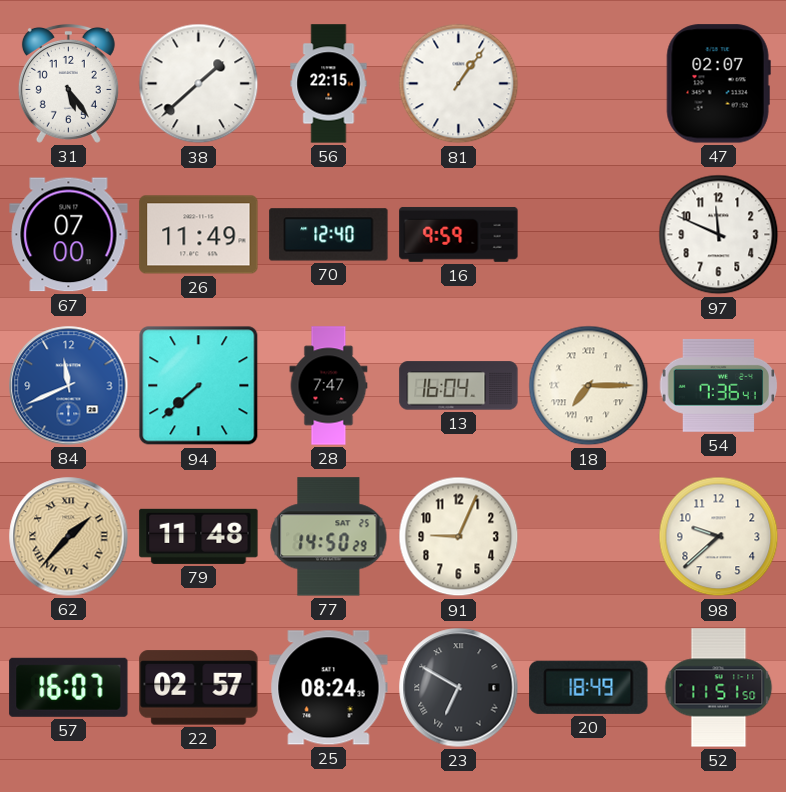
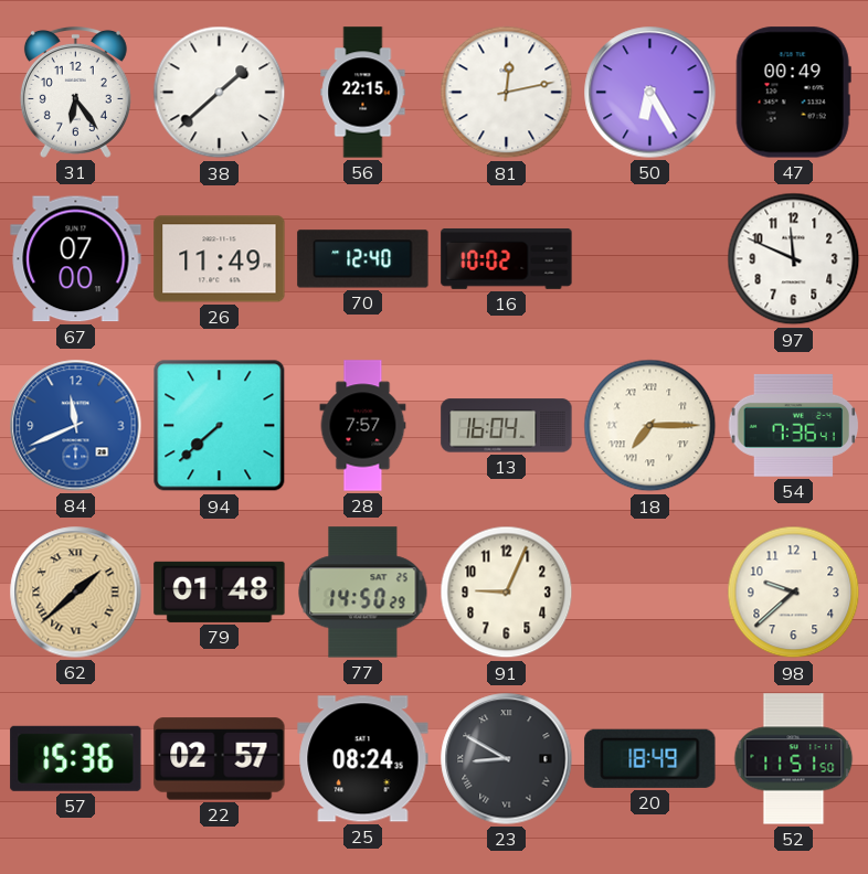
31: 5:24 -> 6:24
81: 1:06 -> 12:13
50: none -> 6:25
47: 02:07 -> 00:49
16: 9:59 -> 10:02
28: 7:47 -> 7:57
62: 1:37 -> 1:38
79: 11:48 -> 01:48
57: 16:07 -> 15:36
23: 6:50 -> 8:50
